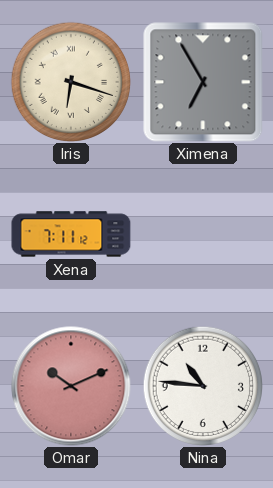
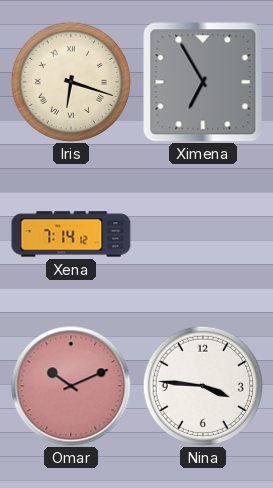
Xena: 7:11 -> 7:14
Nina: 10:46 -> 3:46
